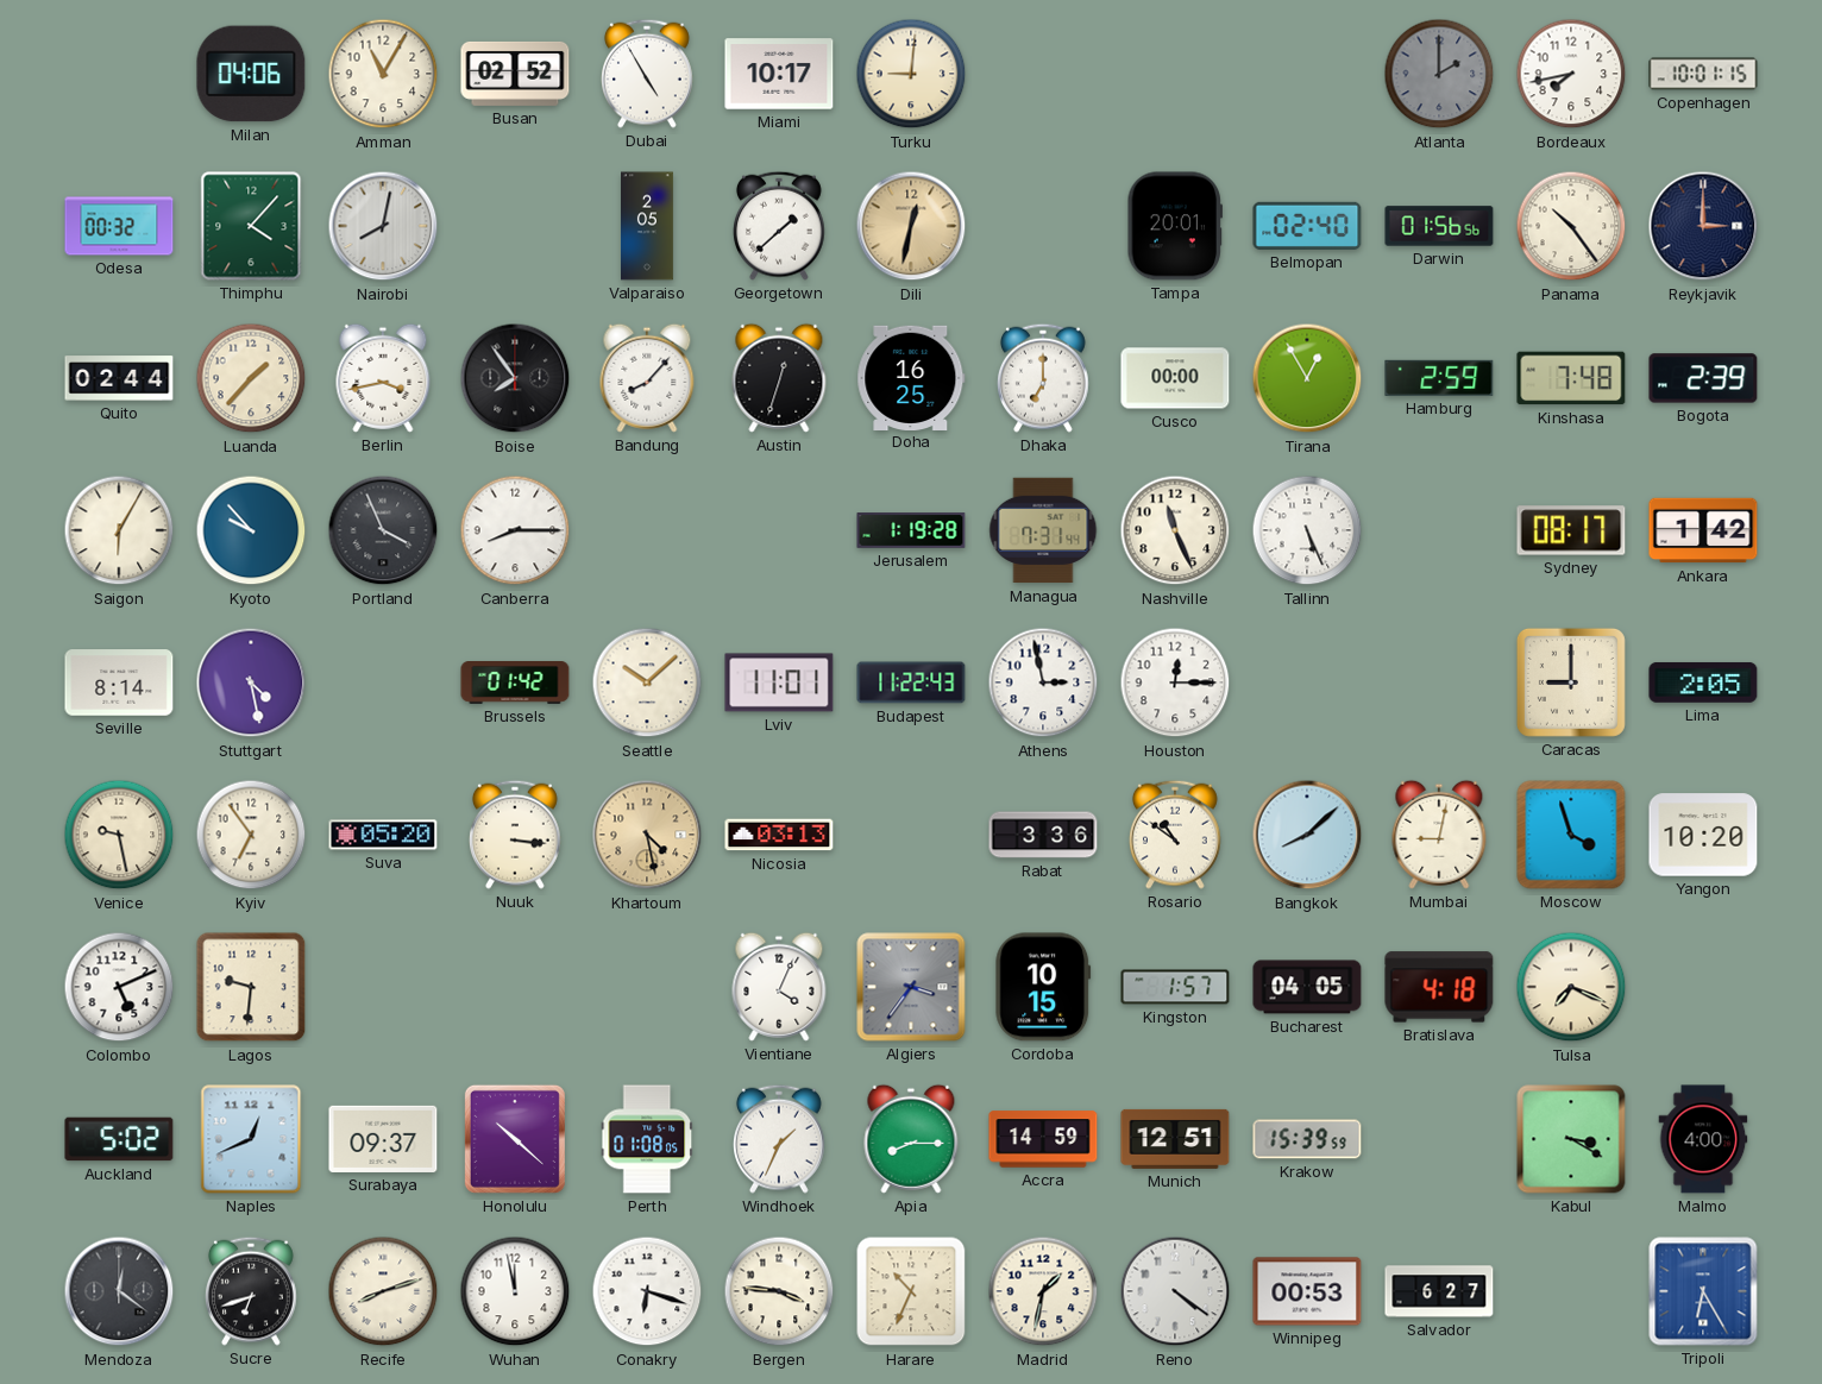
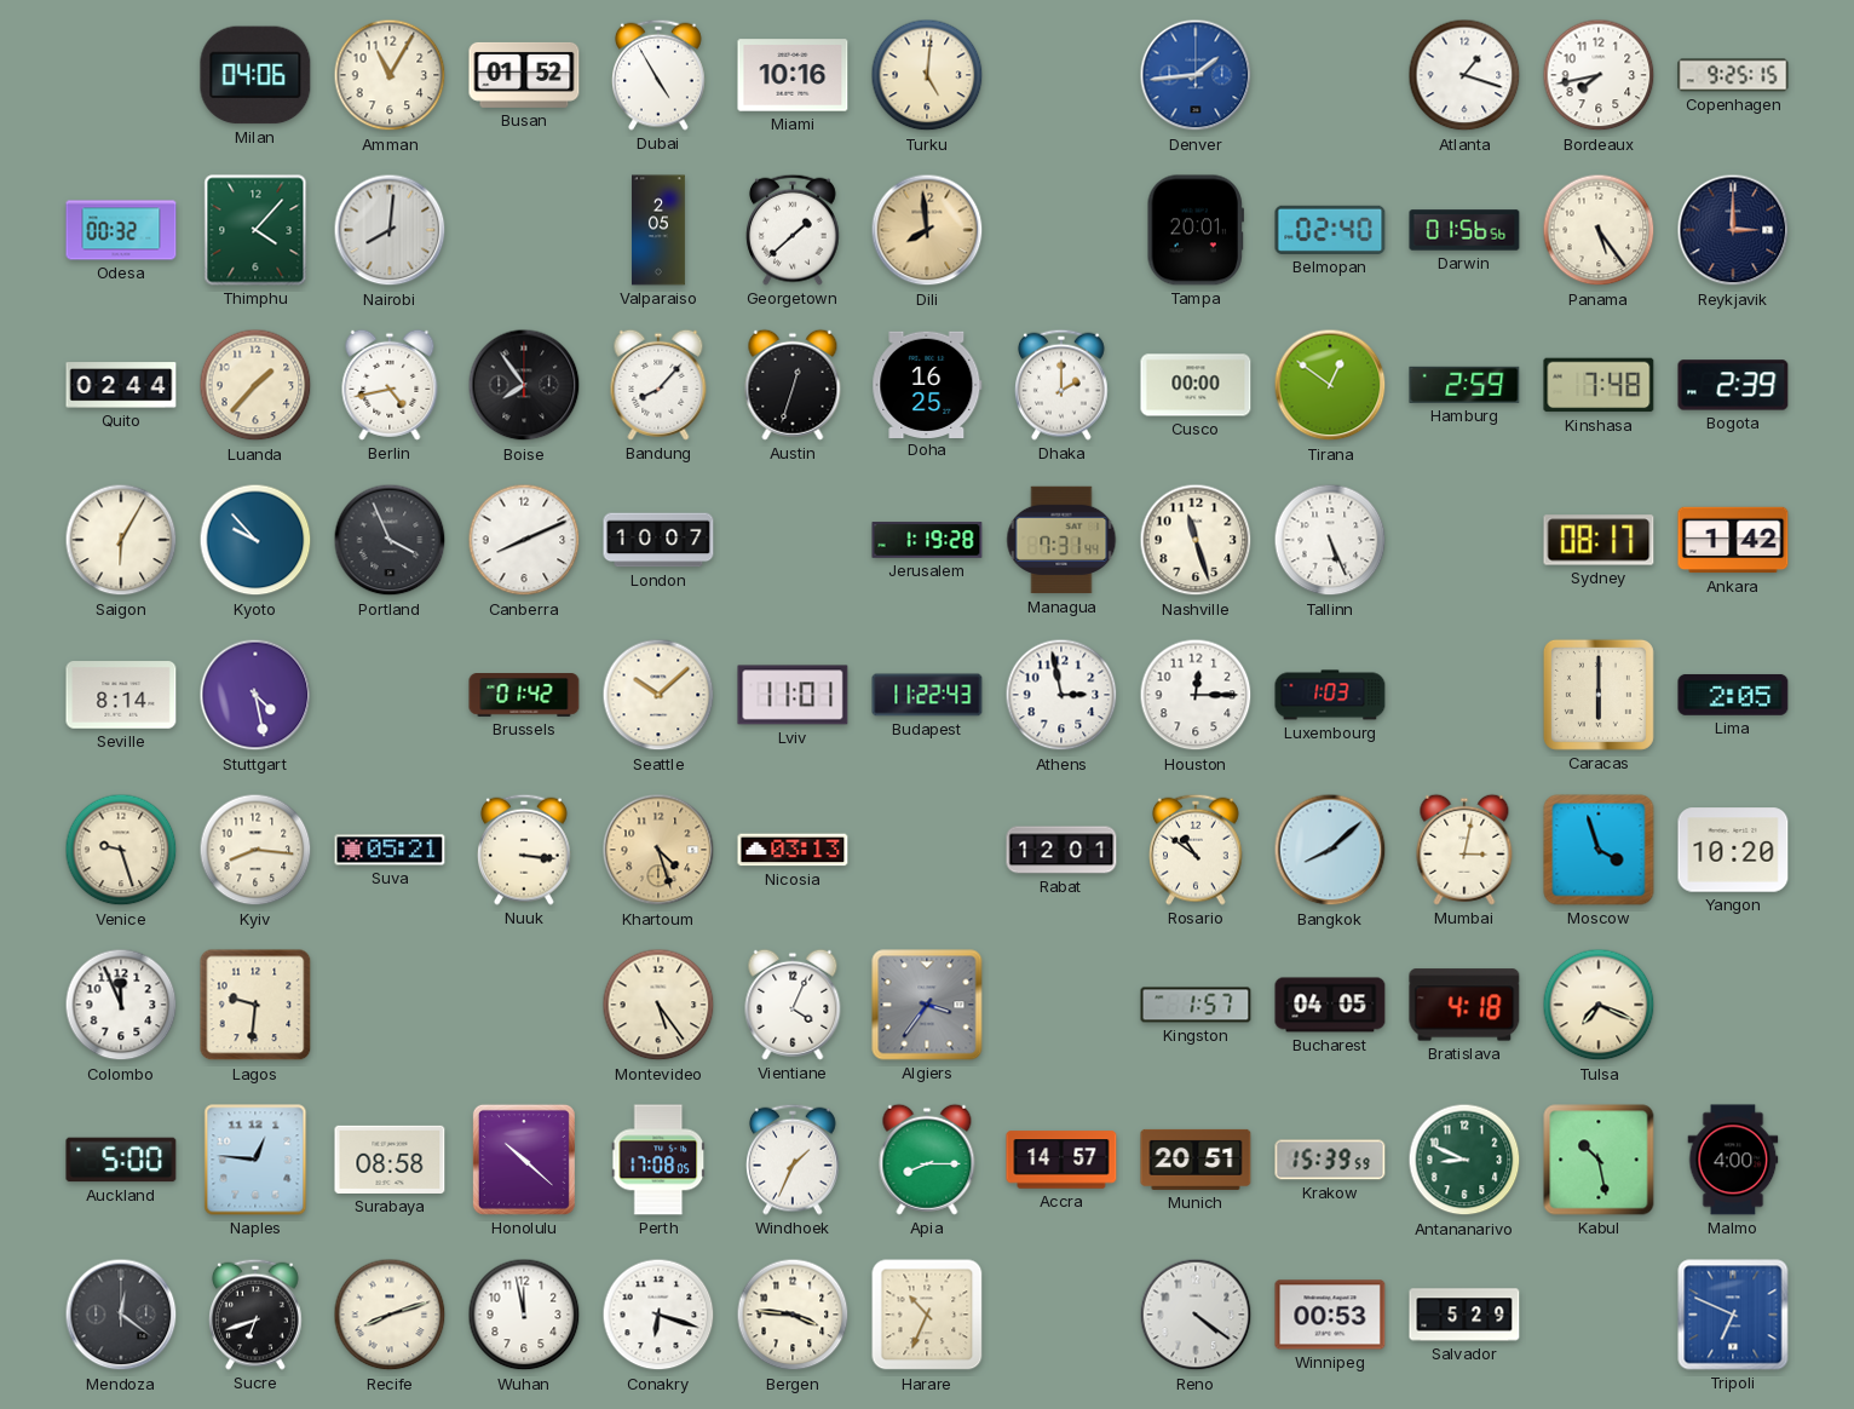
Busan: 02:52 -> 01:52
Miami: 10:17 -> 10:16
Turku: 9:01 -> 5:01
Denver: none -> 1:44
Atlanta: 2:00 -> 1:18
Atlanta dial: grey -> white
Copenhagen: 10:01 -> 9:25
Nairobi: 8:02 -> 8:01
Dili: 12:32 -> 7:59
Panama: 10:24 -> 5:24
Berlin: 3:43 -> 4:43
Dhaka: 7:00 -> 2:00
Tirana: 12:55 -> 12:51
Canberra: 8:15 -> 8:11
London: none -> 10:07
Nashville: 11:26 -> 11:27
Luxembourg: none -> 1:03
Caracas: 9:00 -> 6:00
Venice: 9:28 -> 9:27
Kyiv: 6:54 -> 8:16
Suva: 05:20 -> 05:21
Khartoum: 4:28 -> 4:27
Rabat: 3:36 -> 12:01
Mumbai: 9:02 -> 3:02
Colombo: 5:11 -> 11:56
Montevideo: none -> 5:24
Cordoba: 10:15 -> none
Auckland: 5:02 -> 5:00
Naples: 12:41 -> 12:46
Surabaya: 09:37 -> 08:58
Perth: 01:08 -> 17:08
Accra: 14:59 -> 14:57
Munich: 12:51 -> 20:51
Antananarivo: none -> 8:49
Kabul: 3:20 -> 10:28
Madrid: 1:32 -> none
Salvador: 6:27 -> 5:29
Tripoli: 6:25 -> 6:49
